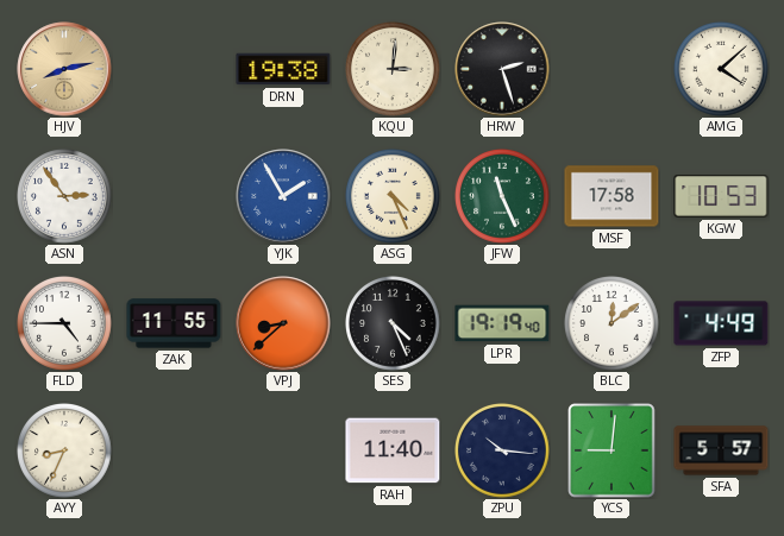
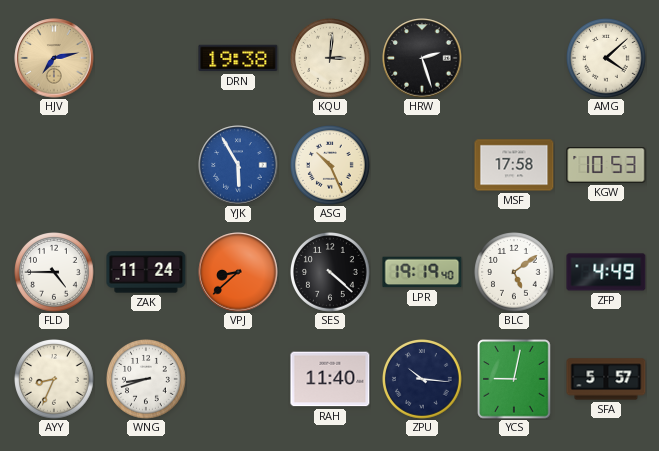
HJV: 8:13 -> 7:13
ASN: 2:54 -> none
YJK: 1:55 -> 5:55
ASG: 4:26 -> 10:26
JFW: 11:26 -> none
ZAK: 11:55 -> 11:24
SES: 4:26 -> 4:22
BLC: 12:09 -> 5:09
WNG: none -> 8:42
YCS: 9:01 -> 9:02
